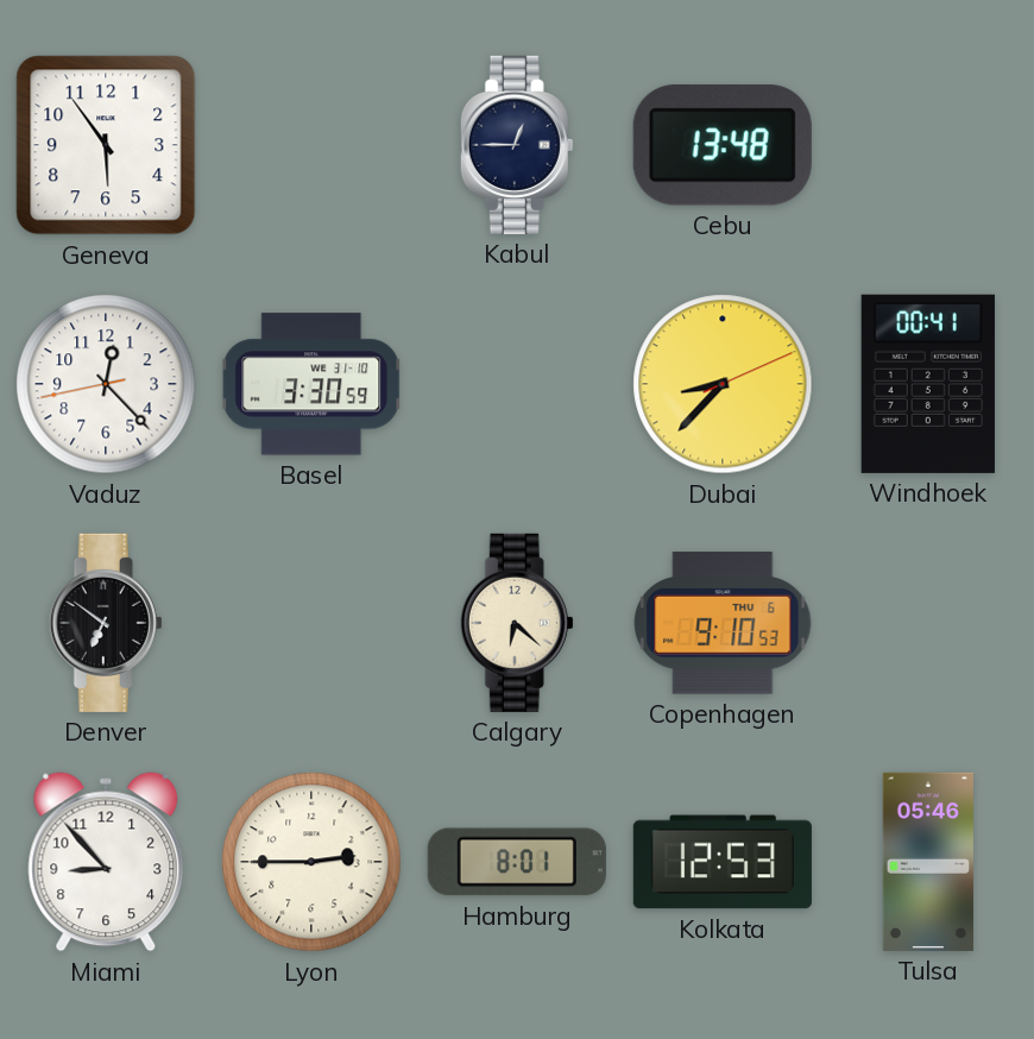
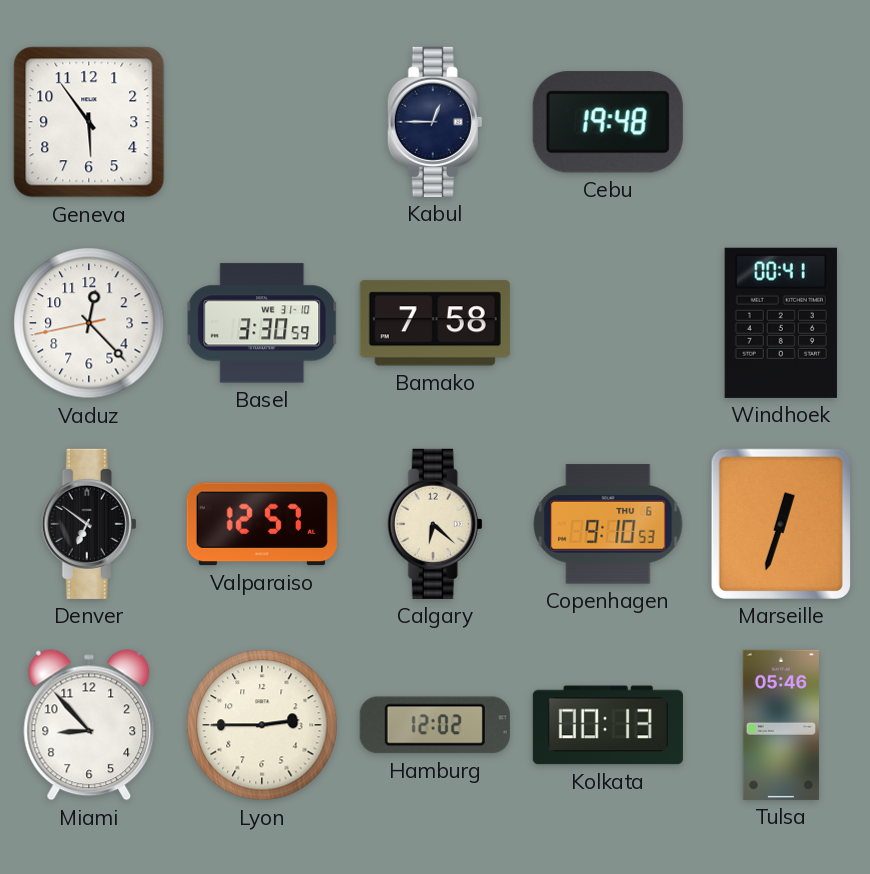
Cebu: 13:48 -> 19:48
Bamako: none -> 7:58
Dubai: 8:37 -> none
Valparaiso: none -> 12:57
Marseille: none -> 12:33
Hamburg: 8:01 -> 12:02
Kolkata: 12:53 -> 00:13
